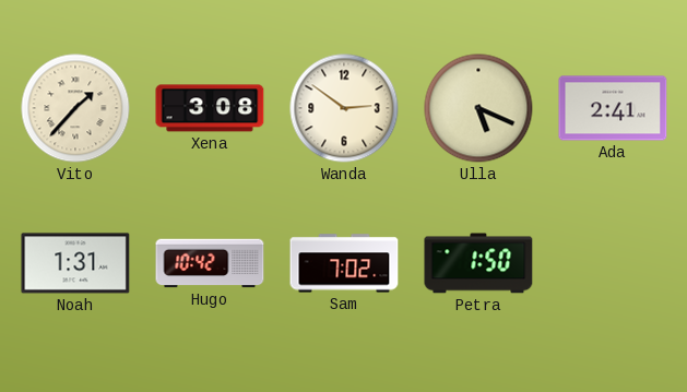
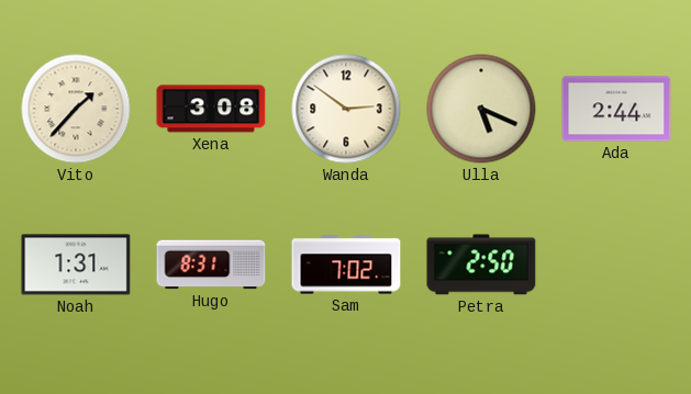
Ada: 2:41 -> 2:44
Hugo: 10:42 -> 8:31
Petra: 1:50 -> 2:50
